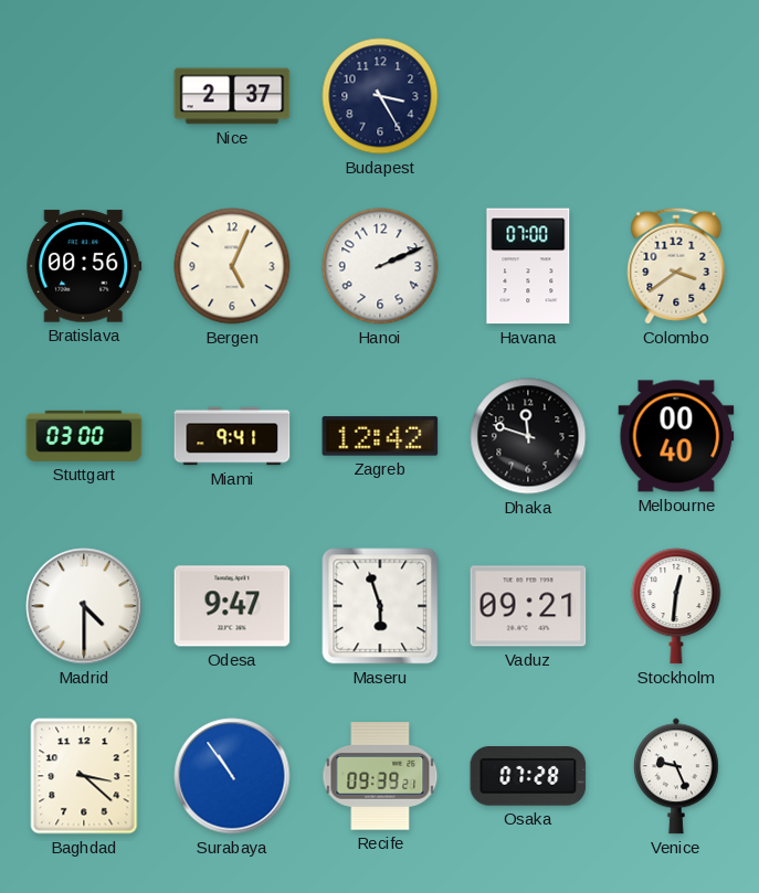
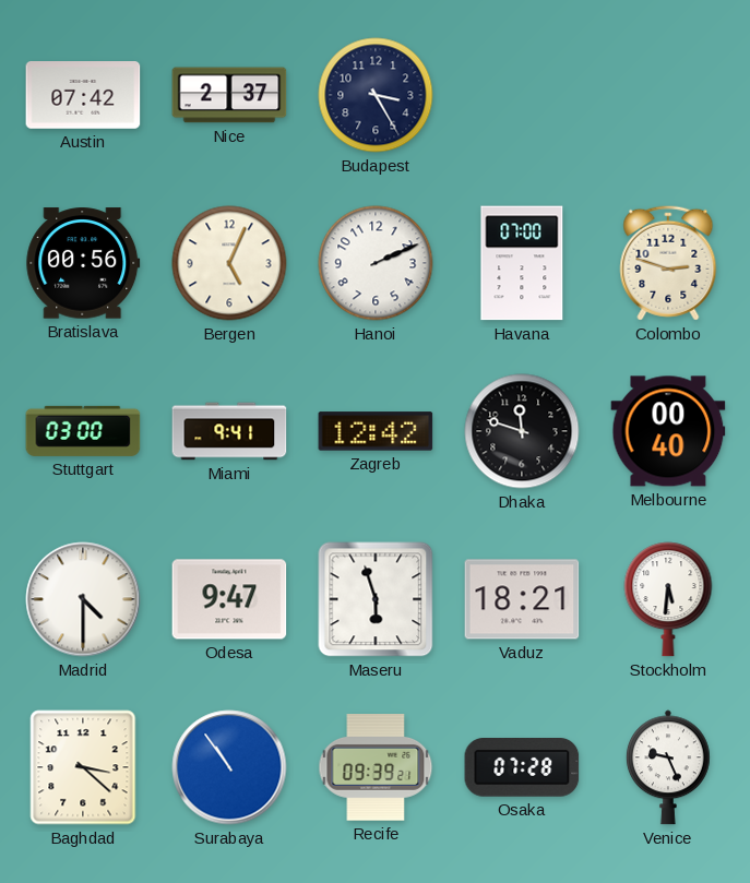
Austin: none -> 07:42
Colombo: 3:39 -> 2:48
Vaduz: 09:21 -> 18:21
Stockholm: 12:31 -> 5:31
